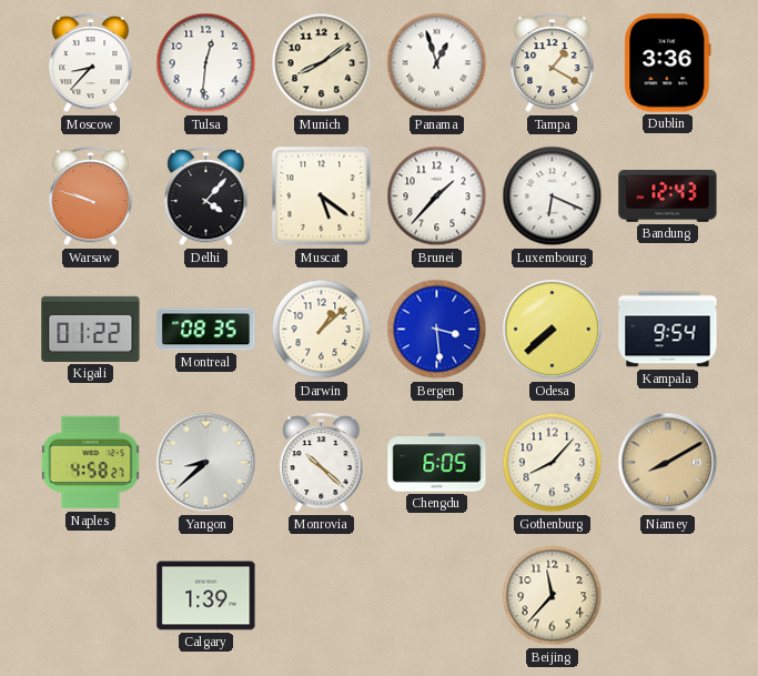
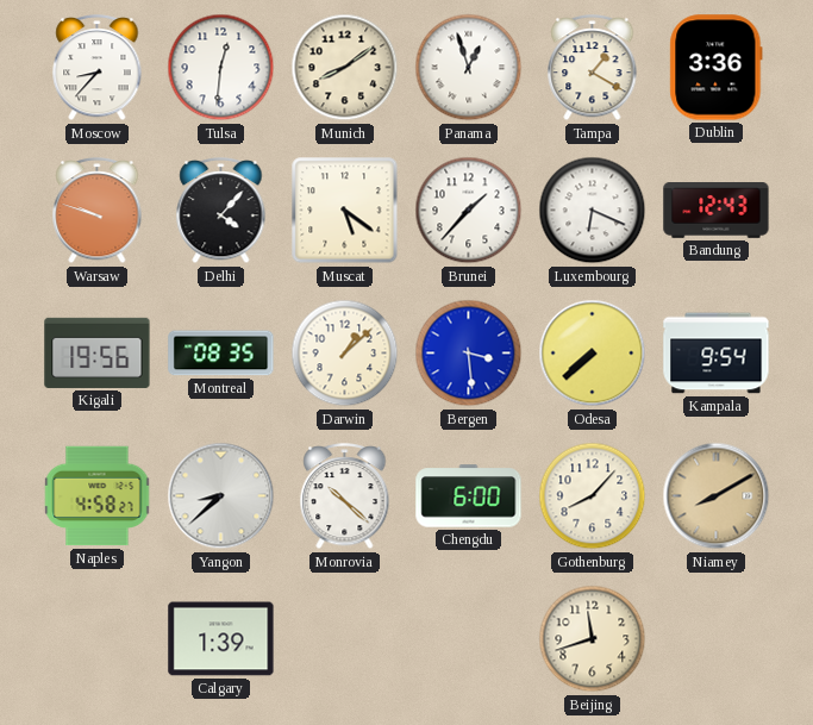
Kigali: 01:22 -> 19:56
Chengdu: 6:05 -> 6:00
Beijing: 11:37 -> 11:42
